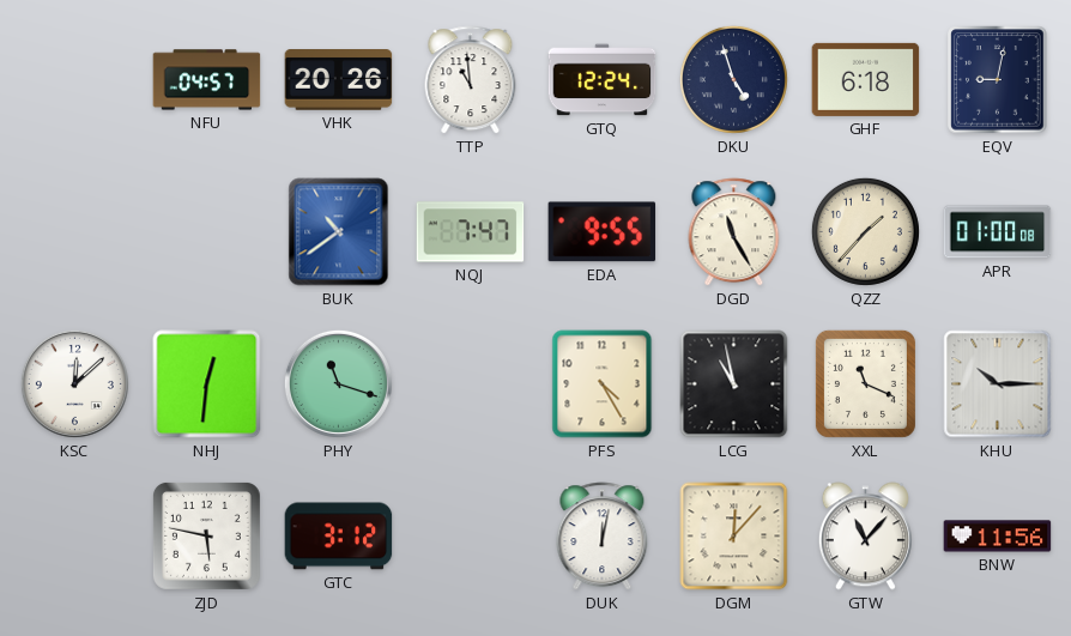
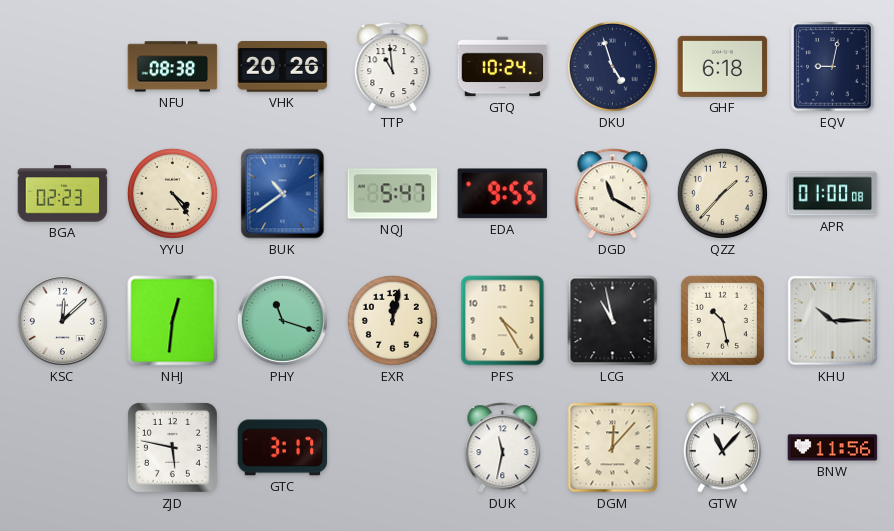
NFU: 04:57 -> 08:38
GTQ: 12:24 -> 10:24
BGA: none -> 02:23
YYU: none -> 4:24
NQJ: 7:47 -> 5:47
DGD: 11:25 -> 11:20
EXR: none -> 12:02
XXL: 11:19 -> 10:28
GTC: 3:12 -> 3:17
DUK: 12:02 -> 11:32
